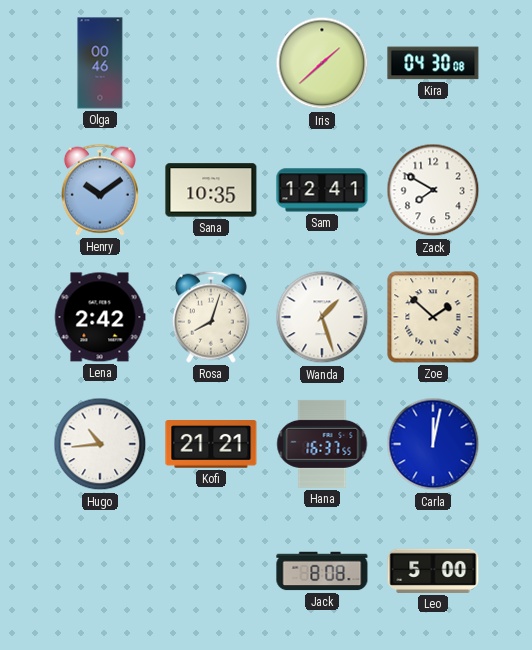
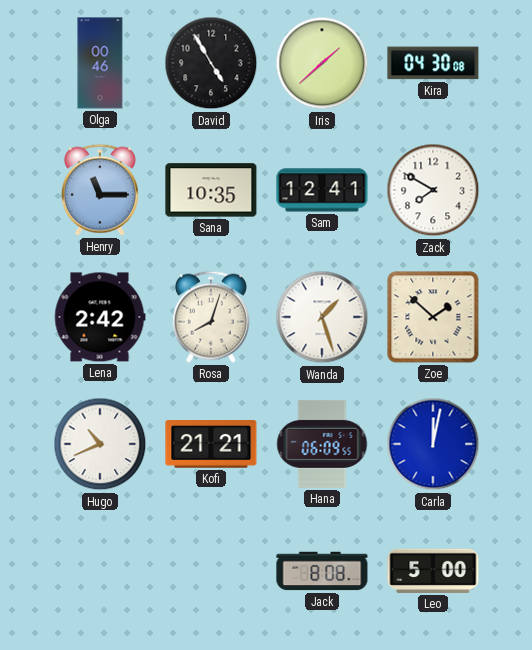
David: none -> 4:55
Henry: 10:09 -> 11:15
Hugo: 10:44 -> 10:41
Hana: 16:37 -> 06:09
